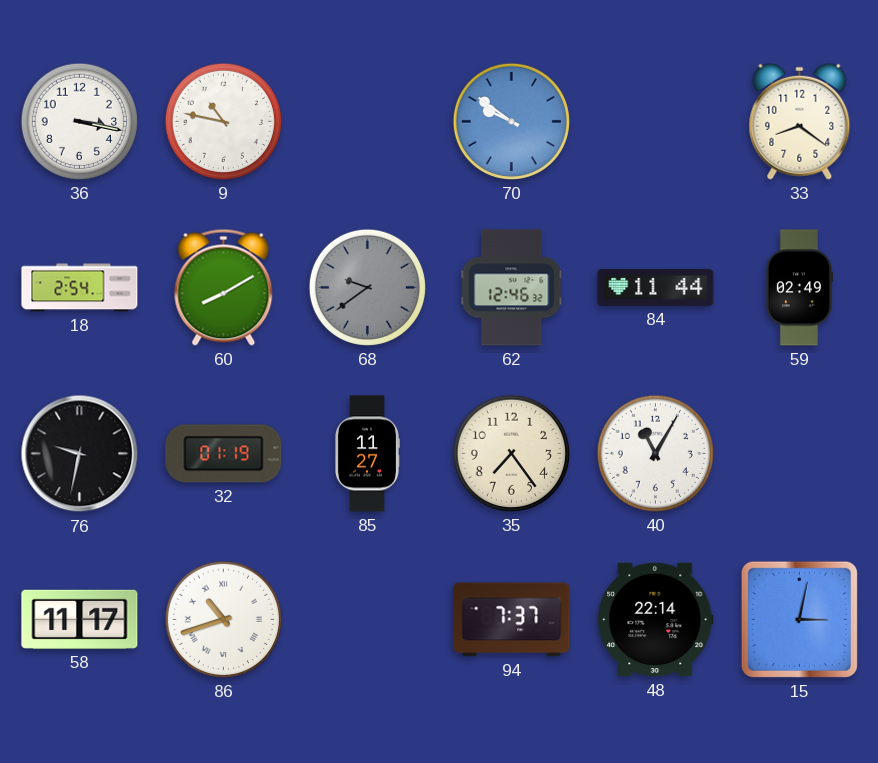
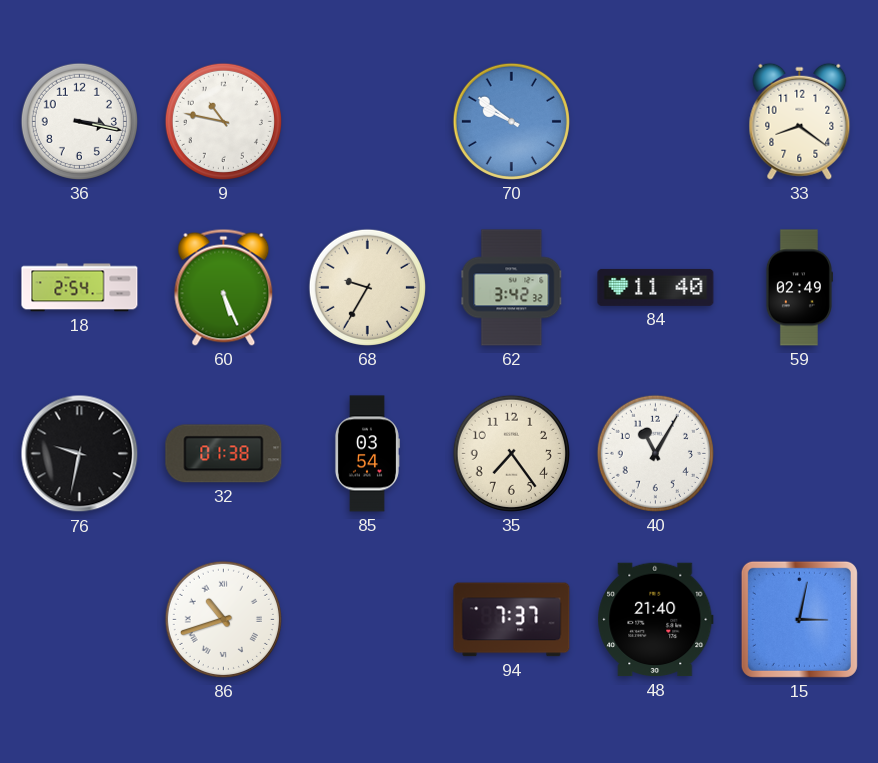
60: 8:10 -> 5:26
68: 9:39 -> 9:35
68 dial: grey -> cream
62: 12:46 -> 3:42
84: 11:44 -> 11:40
32: 01:19 -> 01:38
85: 11:27 -> 03:54
58: 11:17 -> none
48: 22:14 -> 21:40
